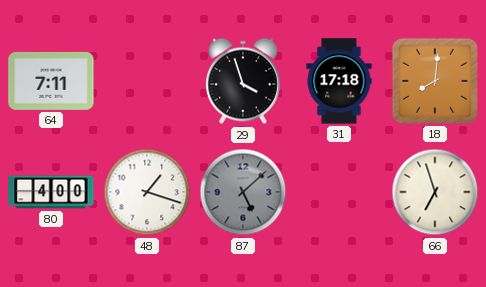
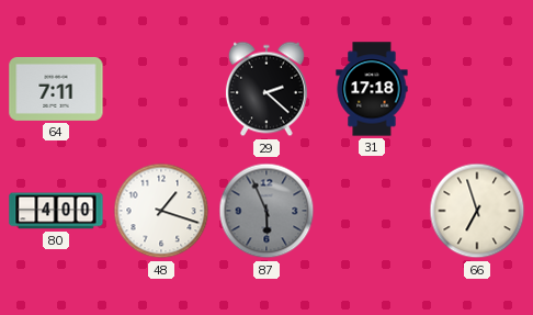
29: 3:57 -> 2:22
18: 8:01 -> none
87: 5:08 -> 5:56
